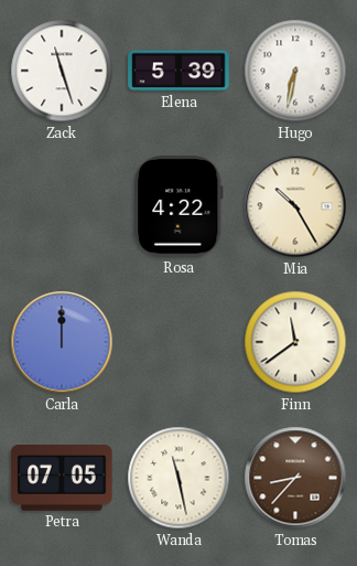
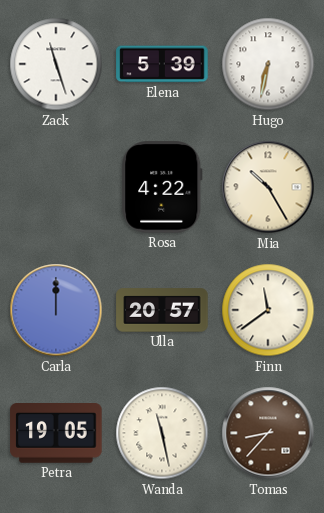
Ulla: none -> 20:57
Petra: 07:05 -> 19:05
